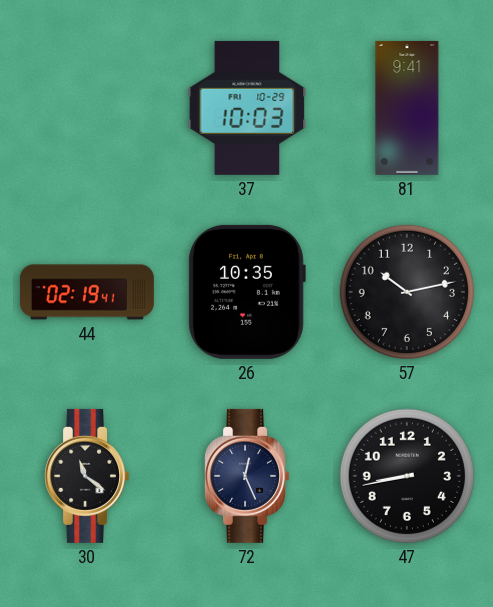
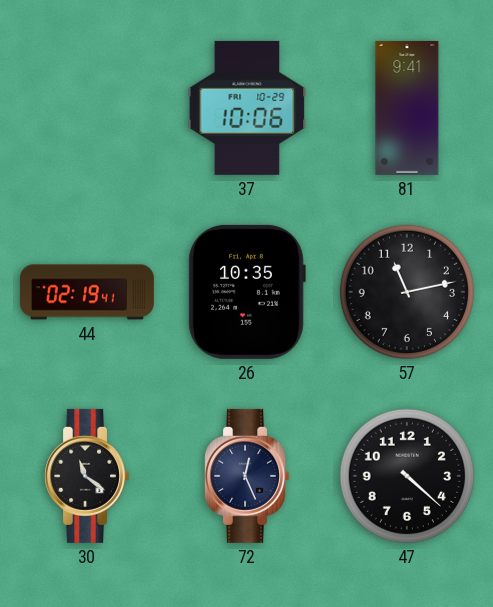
37: 10:03 -> 10:06
57: 10:13 -> 11:13
47: 8:43 -> 4:22
